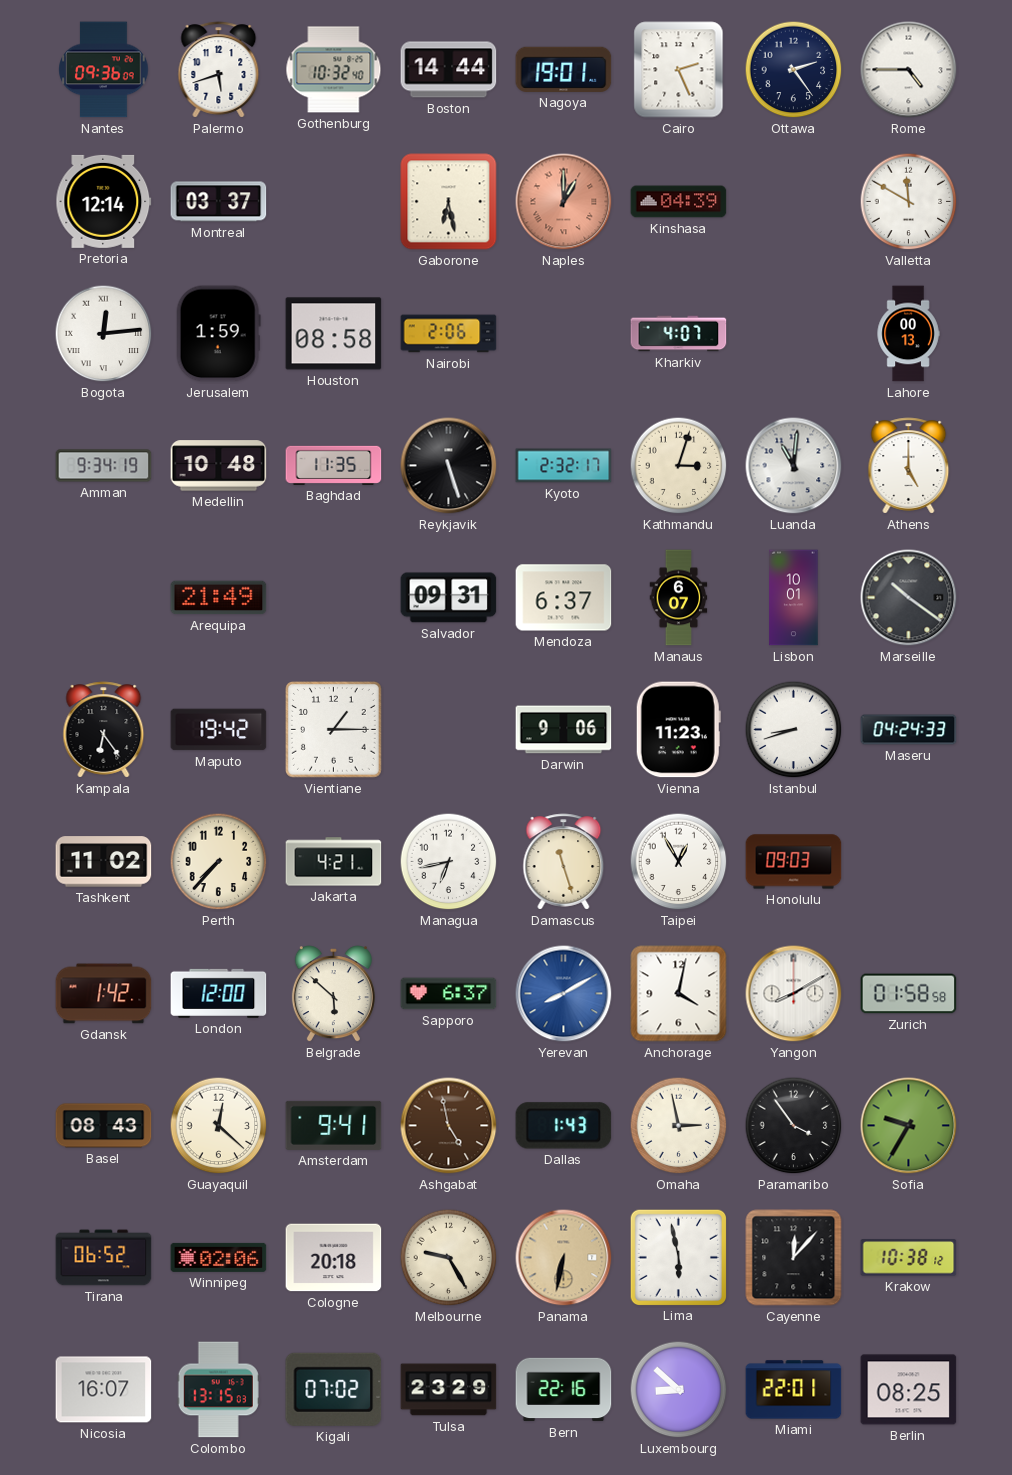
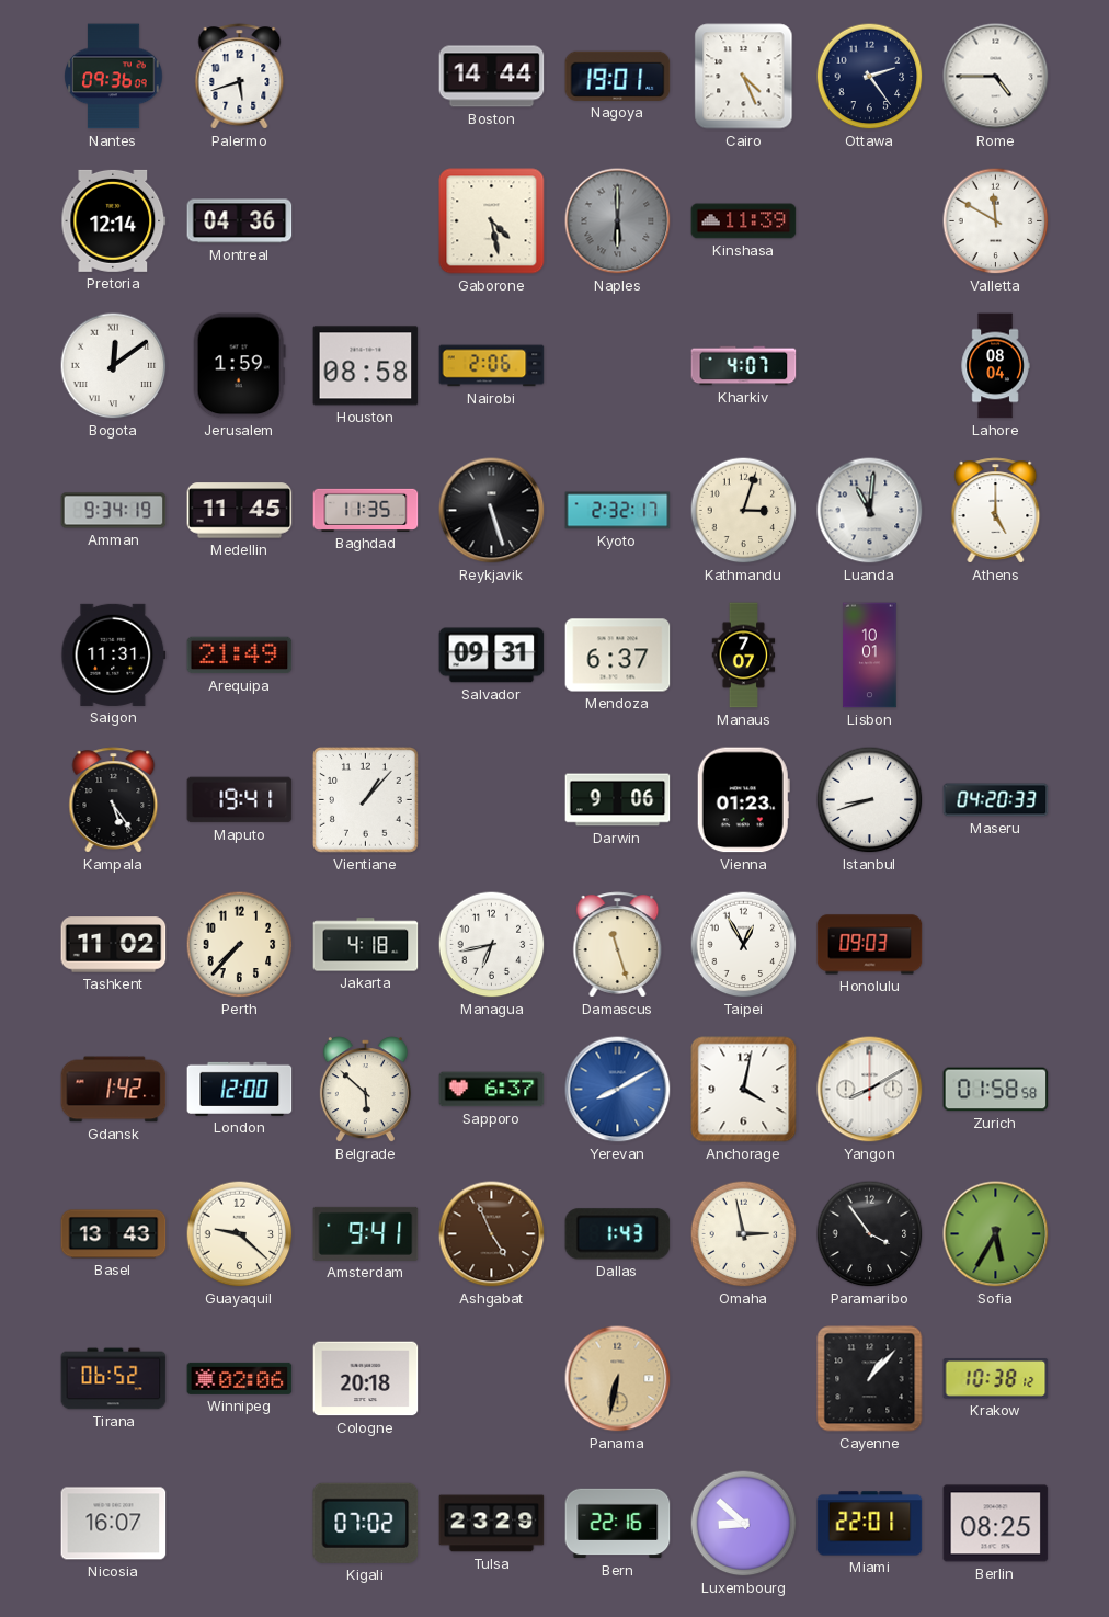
Gothenburg: 10:32 -> none
Cairo: 2:26 -> 4:26
Montreal: 03:37 -> 04:36
Gaborone: 6:28 -> 4:28
Naples: 1:00 -> 6:00
Naples dial: salmon -> grey
Kinshasa: 04:39 -> 11:39
Bogota: 12:14 -> 12:09
Lahore: 00:13 -> 08:04
Medellin: 10:48 -> 11:45
Saigon: none -> 11:31
Manaus: 6:07 -> 7:07
Marseille: 10:21 -> none
Kampala: 6:24 -> 5:24
Maputo: 19:42 -> 19:41
Vientiane: 1:15 -> 1:07
Vienna: 11:23 -> 01:23
Maseru: 04:24 -> 04:20
Jakarta: 4:21 -> 4:18
Basel: 08:43 -> 13:43
Guayaquil: 12:22 -> 9:22
Ashgabat: 4:58 -> 4:56
Sofia: 9:35 -> 5:35
Melbourne: 9:25 -> none
Lima: 5:58 -> none
Cayenne: 12:07 -> 1:07
Colombo: 13:15 -> none
